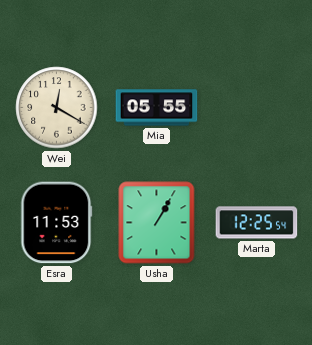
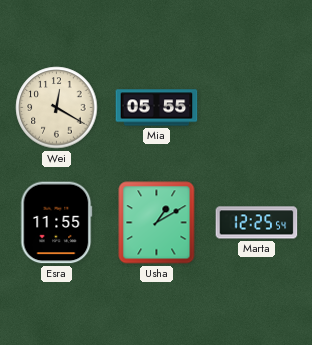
Esra: 11:53 -> 11:55
Usha: 1:05 -> 1:10
